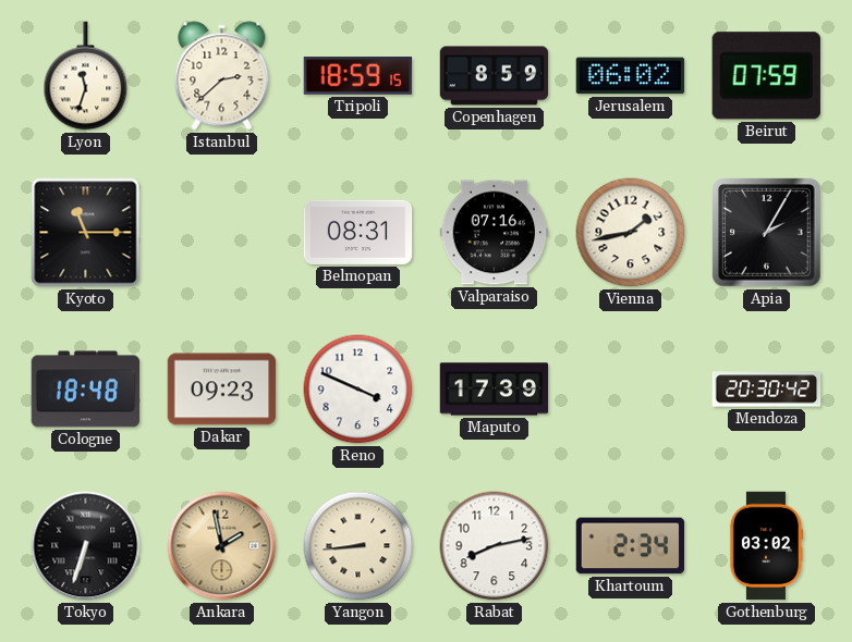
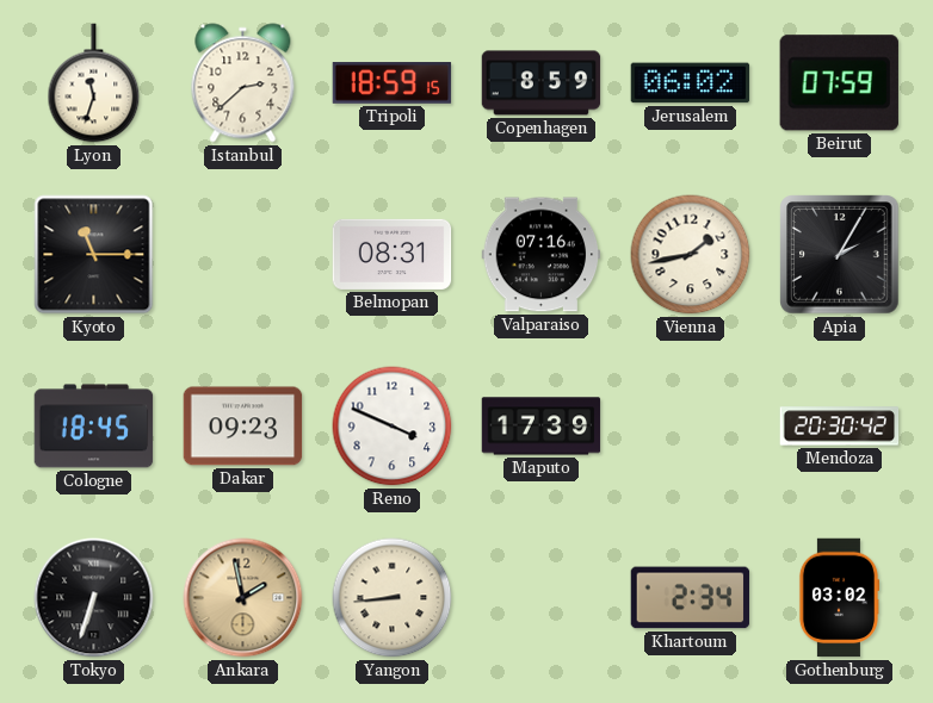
Cologne: 18:48 -> 18:45
Rabat: 8:13 -> none
